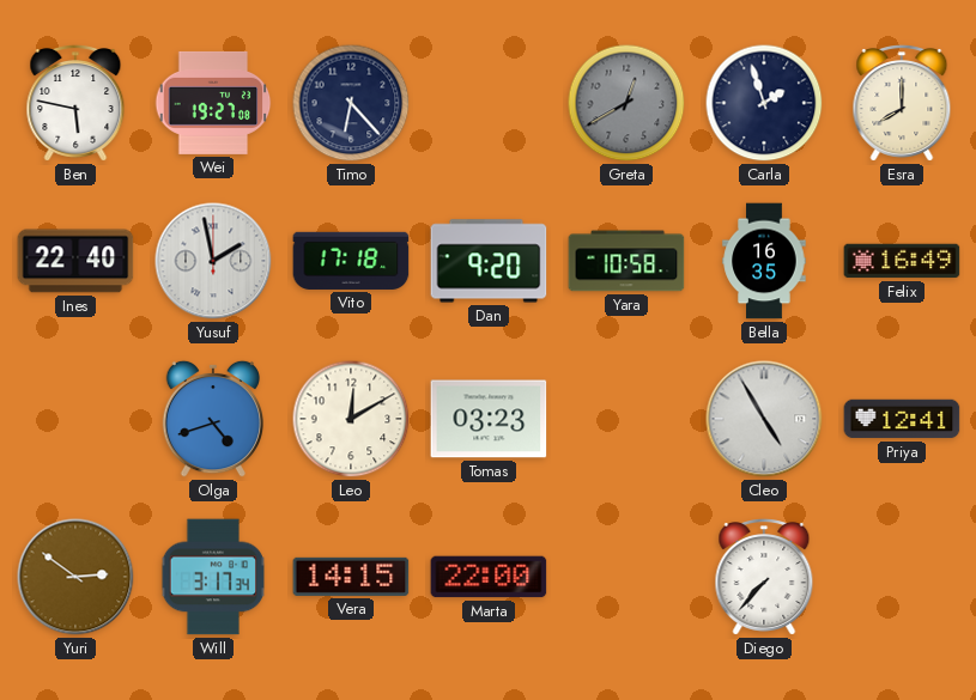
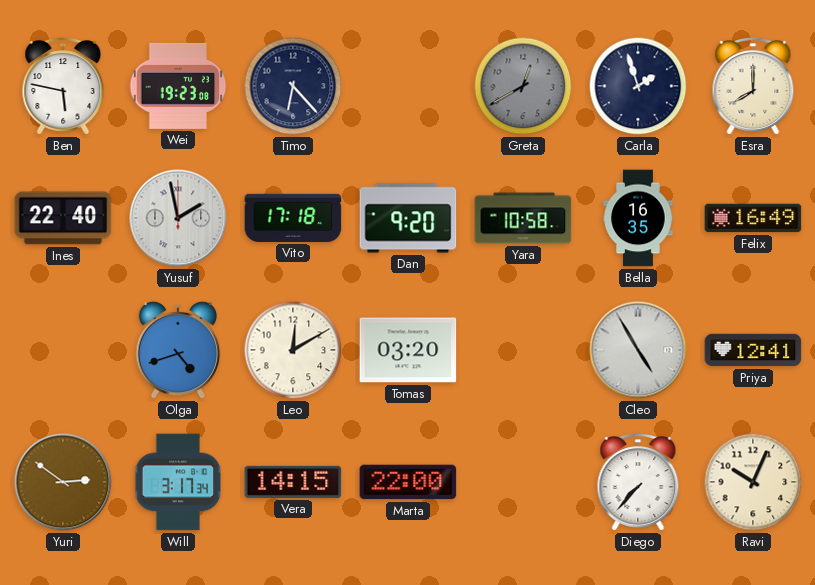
Wei: 19:27 -> 19:23
Tomas: 03:23 -> 03:20
Ravi: none -> 10:04
